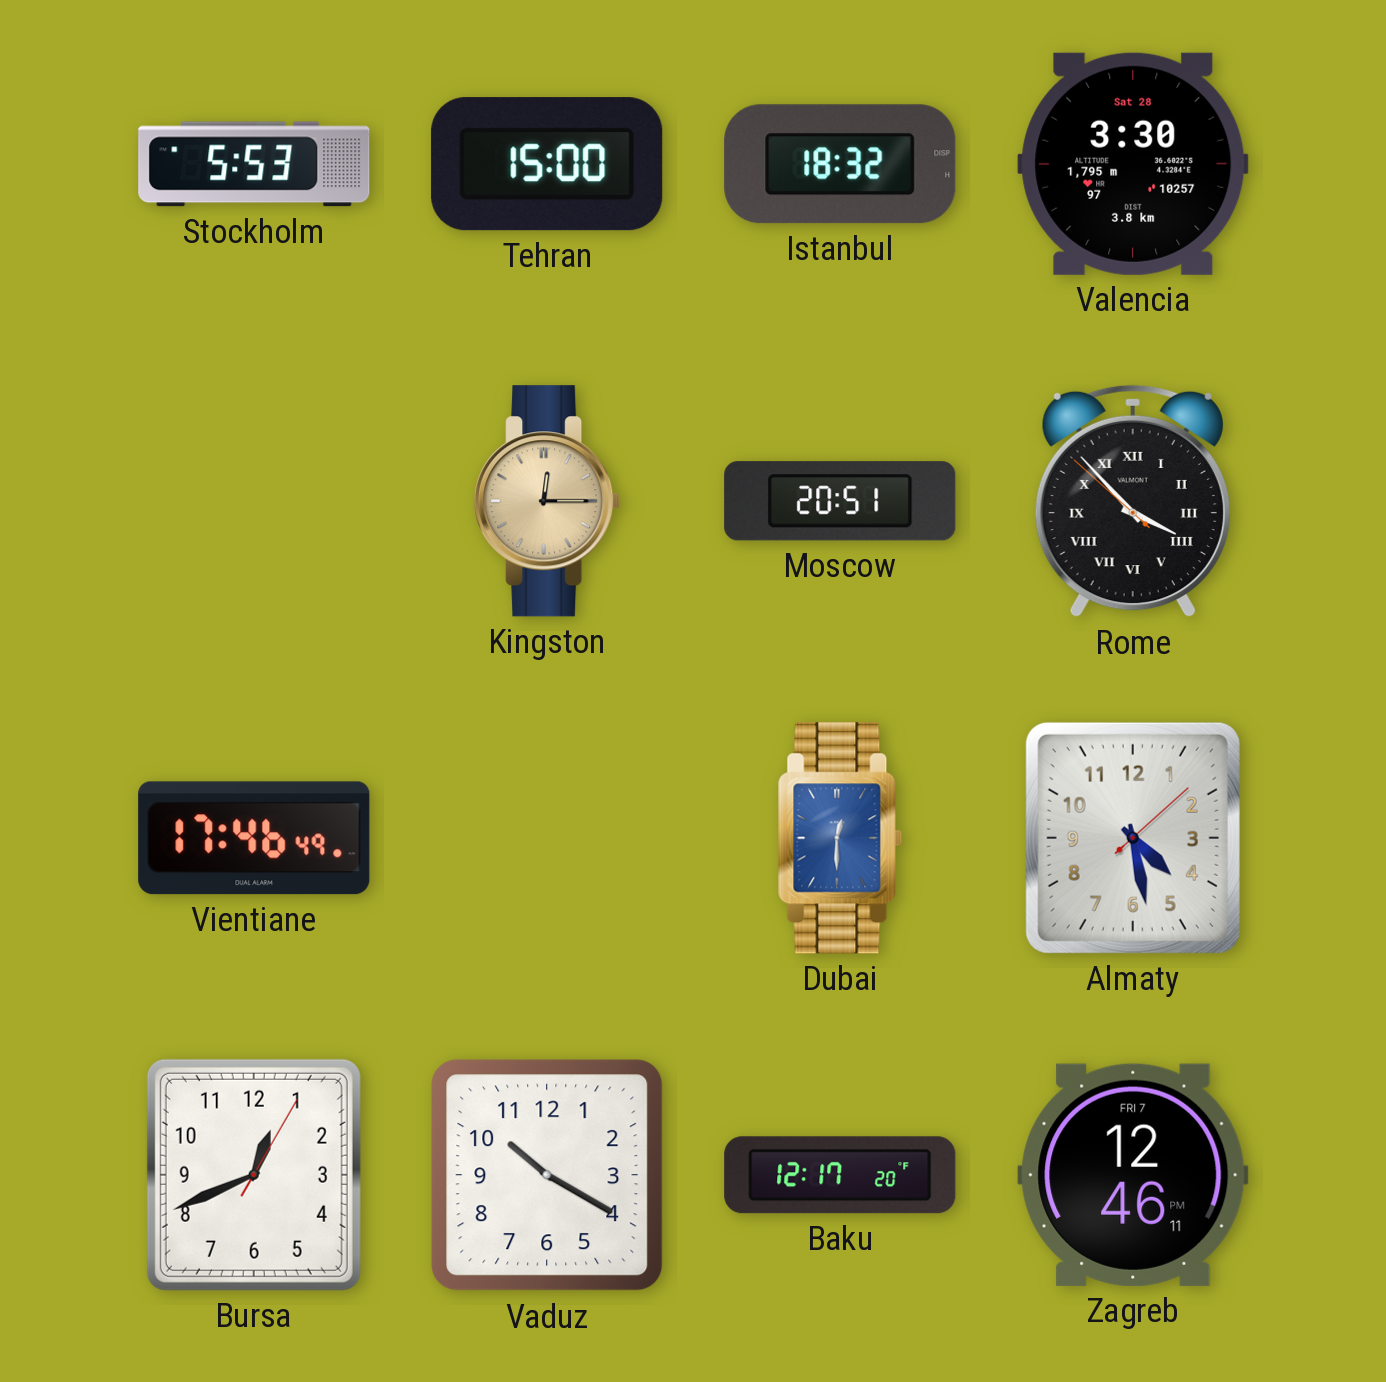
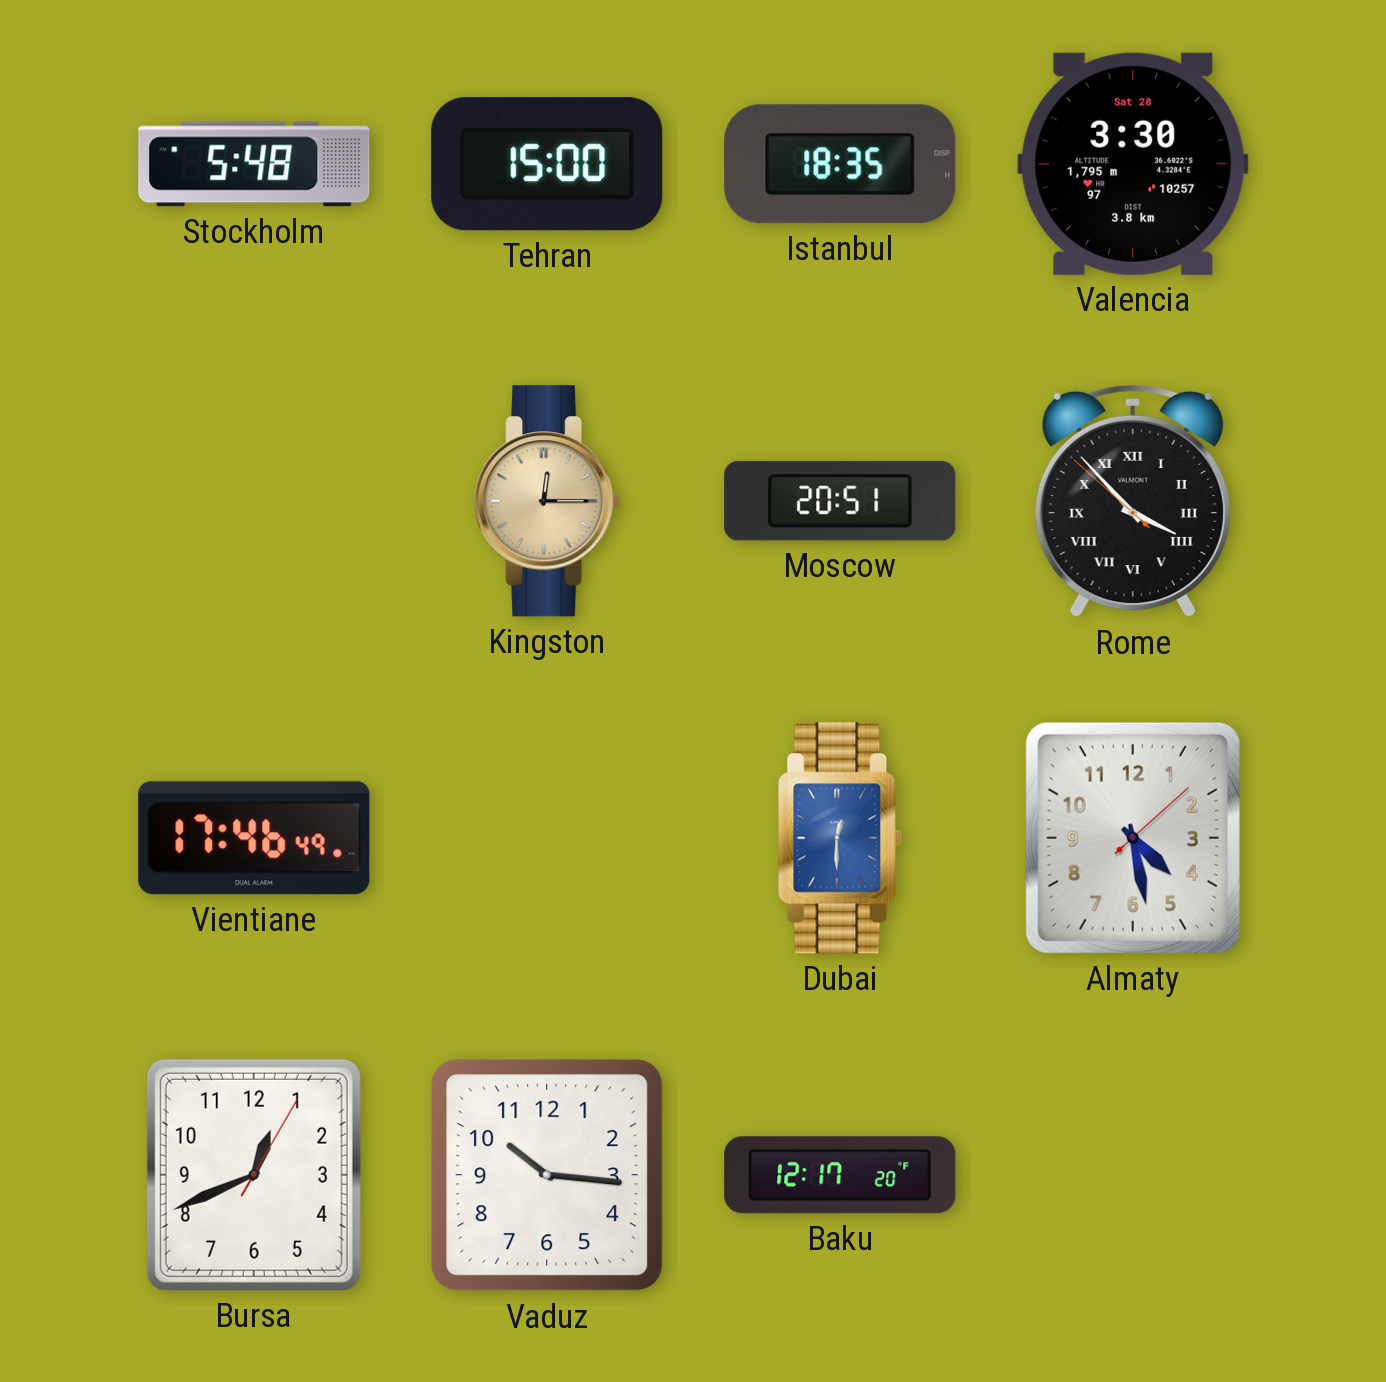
Stockholm: 5:53 -> 5:48
Istanbul: 18:32 -> 18:35
Vaduz: 10:20 -> 10:16
Zagreb: 12:46 -> none
